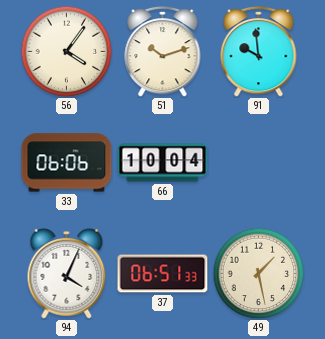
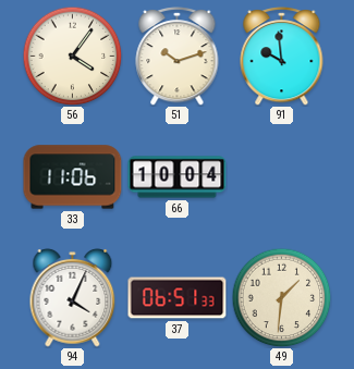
33: 06:06 -> 11:06
49: 1:28 -> 1:31
